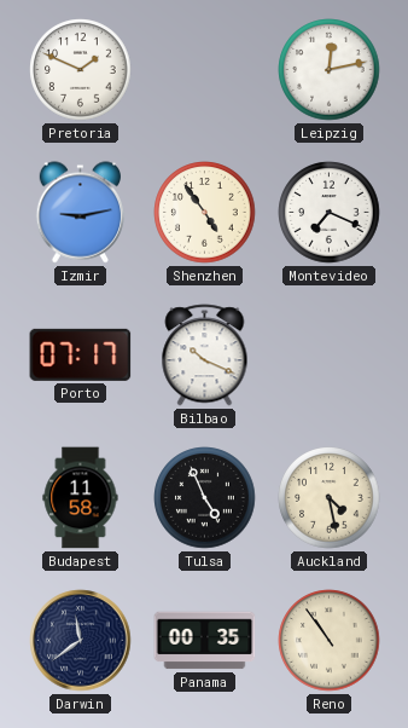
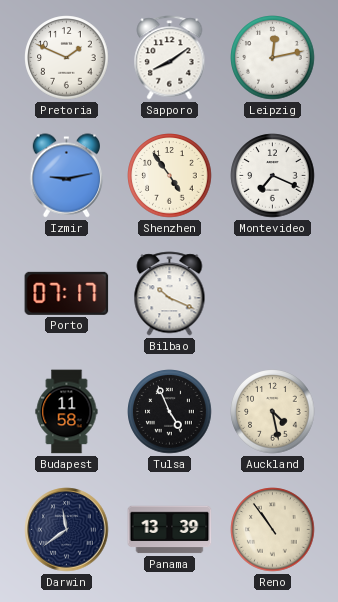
Sapporo: none -> 8:09
Panama: 00:35 -> 13:39
